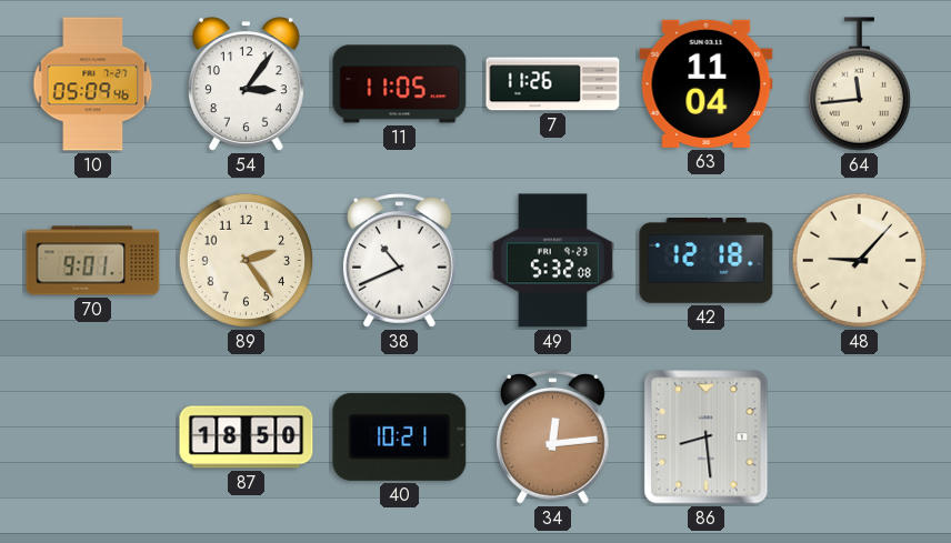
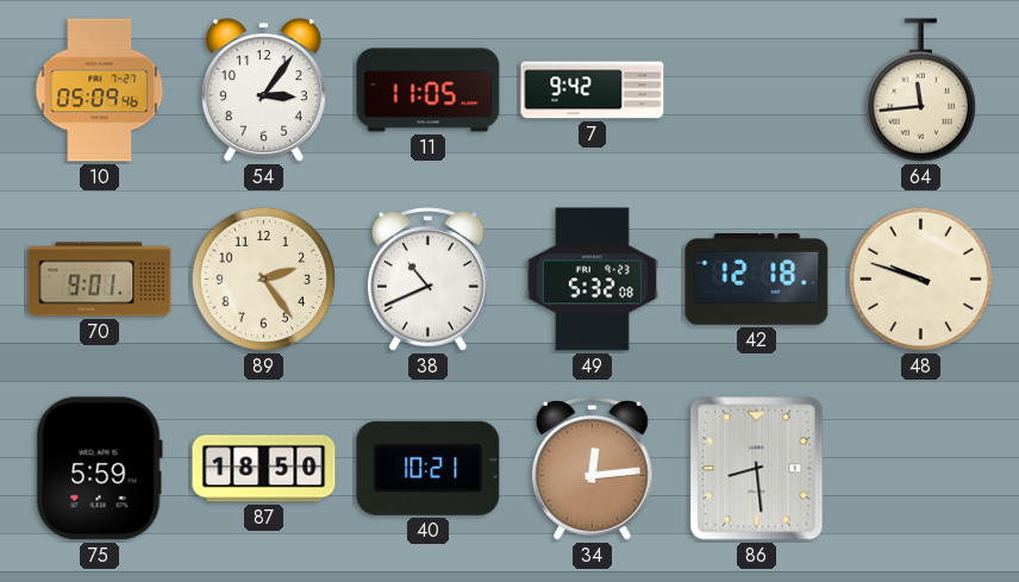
7: 11:26 -> 9:42
63: 11:04 -> none
48: 9:07 -> 9:48
75: none -> 5:59
